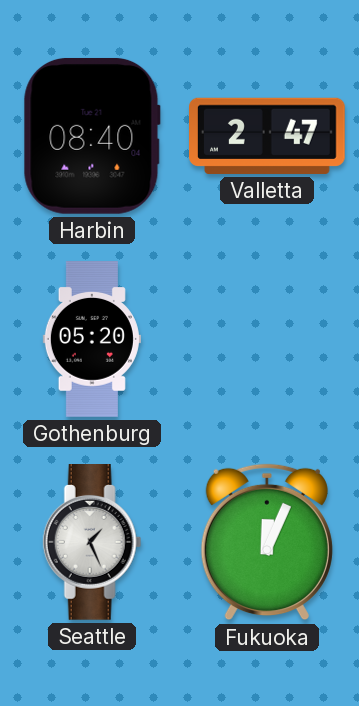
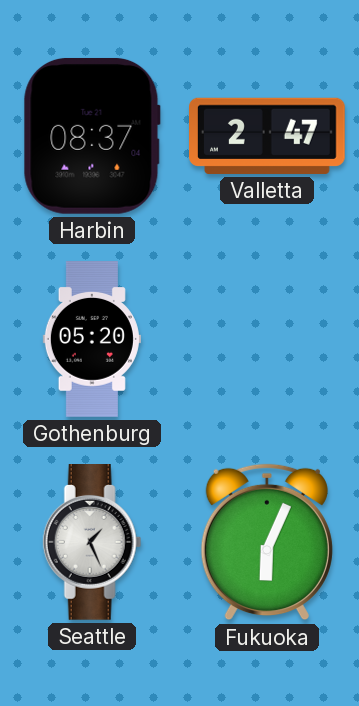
Harbin: 08:40 -> 08:37
Fukuoka: 12:04 -> 6:04
